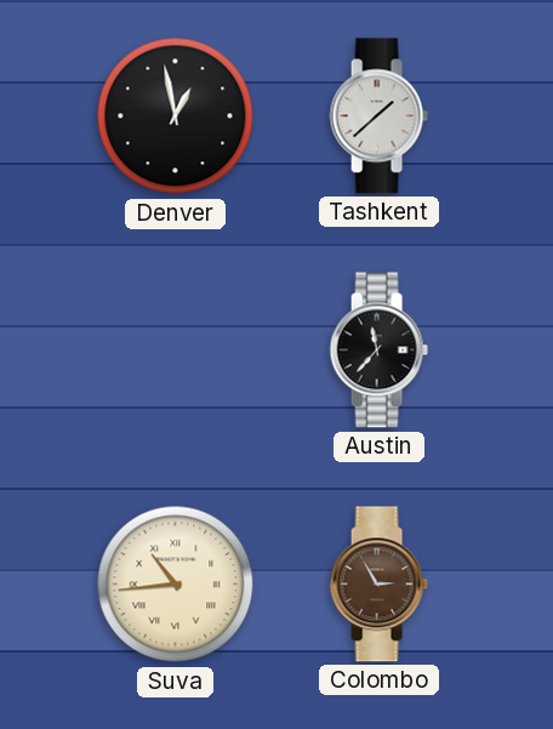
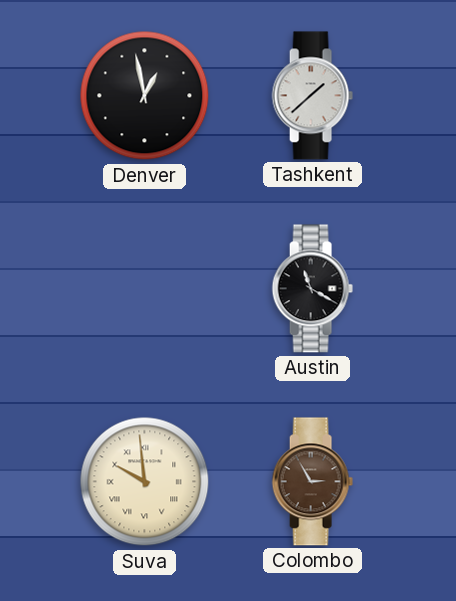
Austin: 11:37 -> 11:20
Suva: 10:44 -> 9:59
